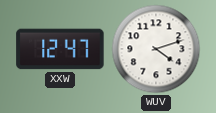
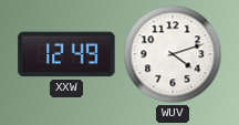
XXW: 12:47 -> 12:49
